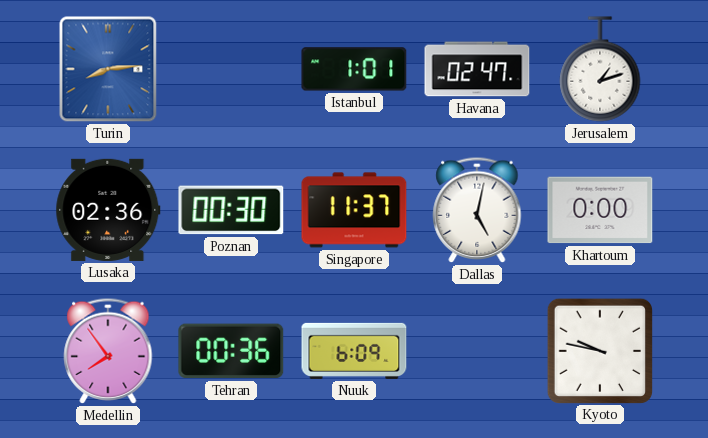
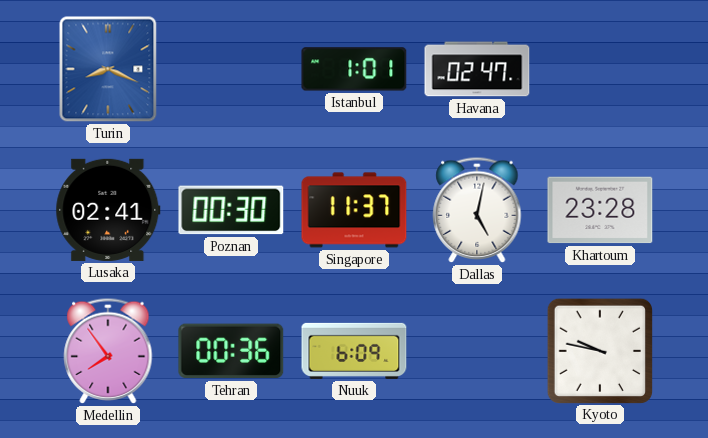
Turin: 8:14 -> 8:19
Jerusalem: 1:12 -> none
Lusaka: 02:36 -> 02:41
Khartoum: 0:00 -> 23:28
